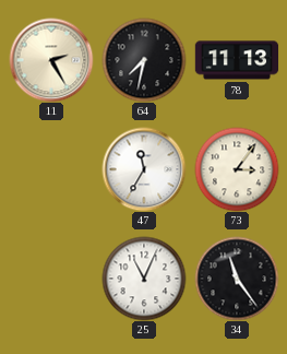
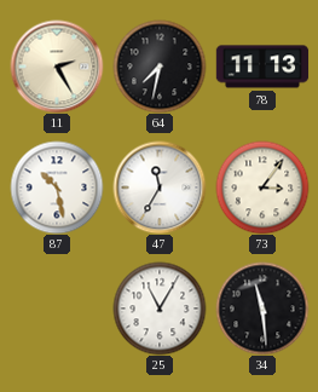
87: none -> 10:28
25: 11:04 -> 11:05
34: 11:24 -> 11:29
